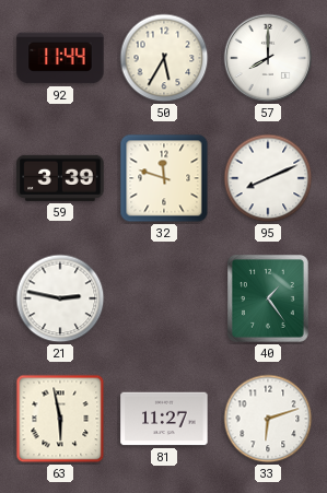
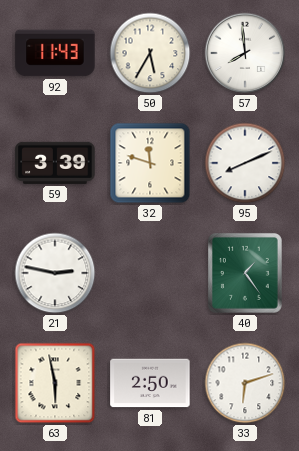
92: 11:44 -> 11:43
57: 8:00 -> 7:59
81: 11:27 -> 2:50
